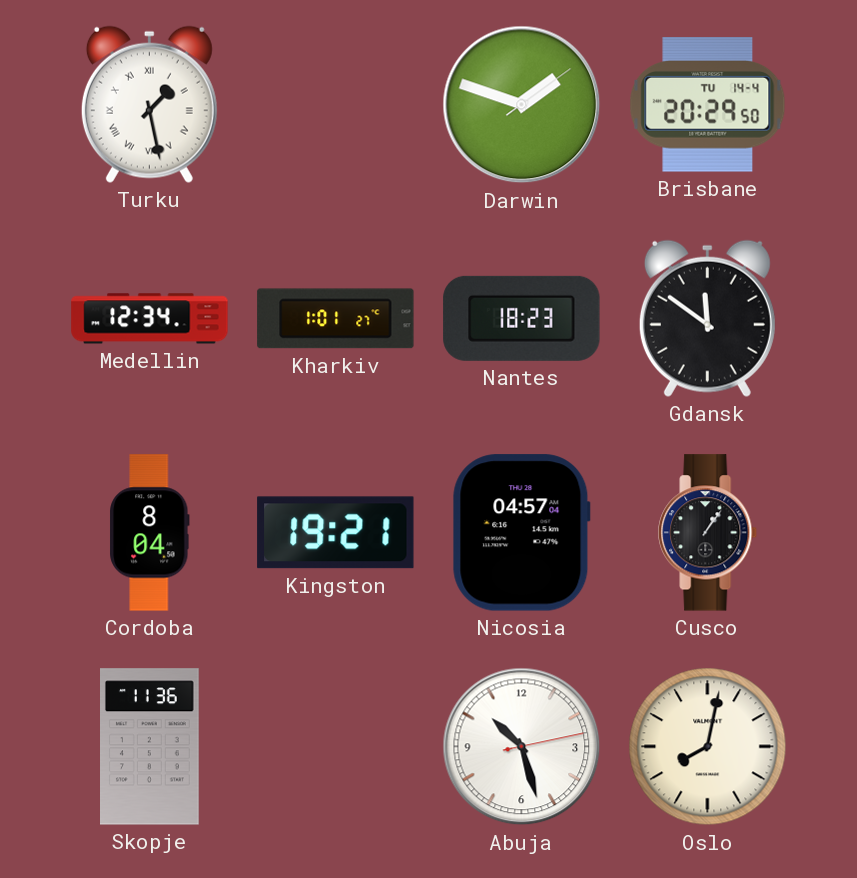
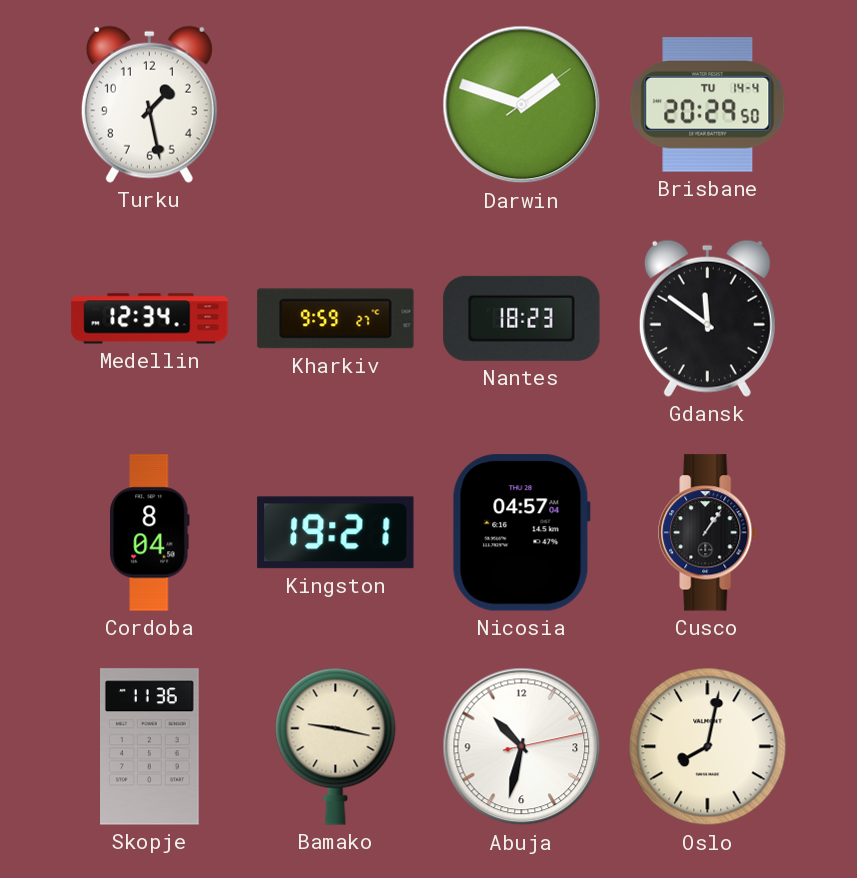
Turku numerals: Roman -> Arabic
Kharkiv: 1:01 -> 9:59
Bamako: none -> 9:17
Abuja: 10:27 -> 10:32
